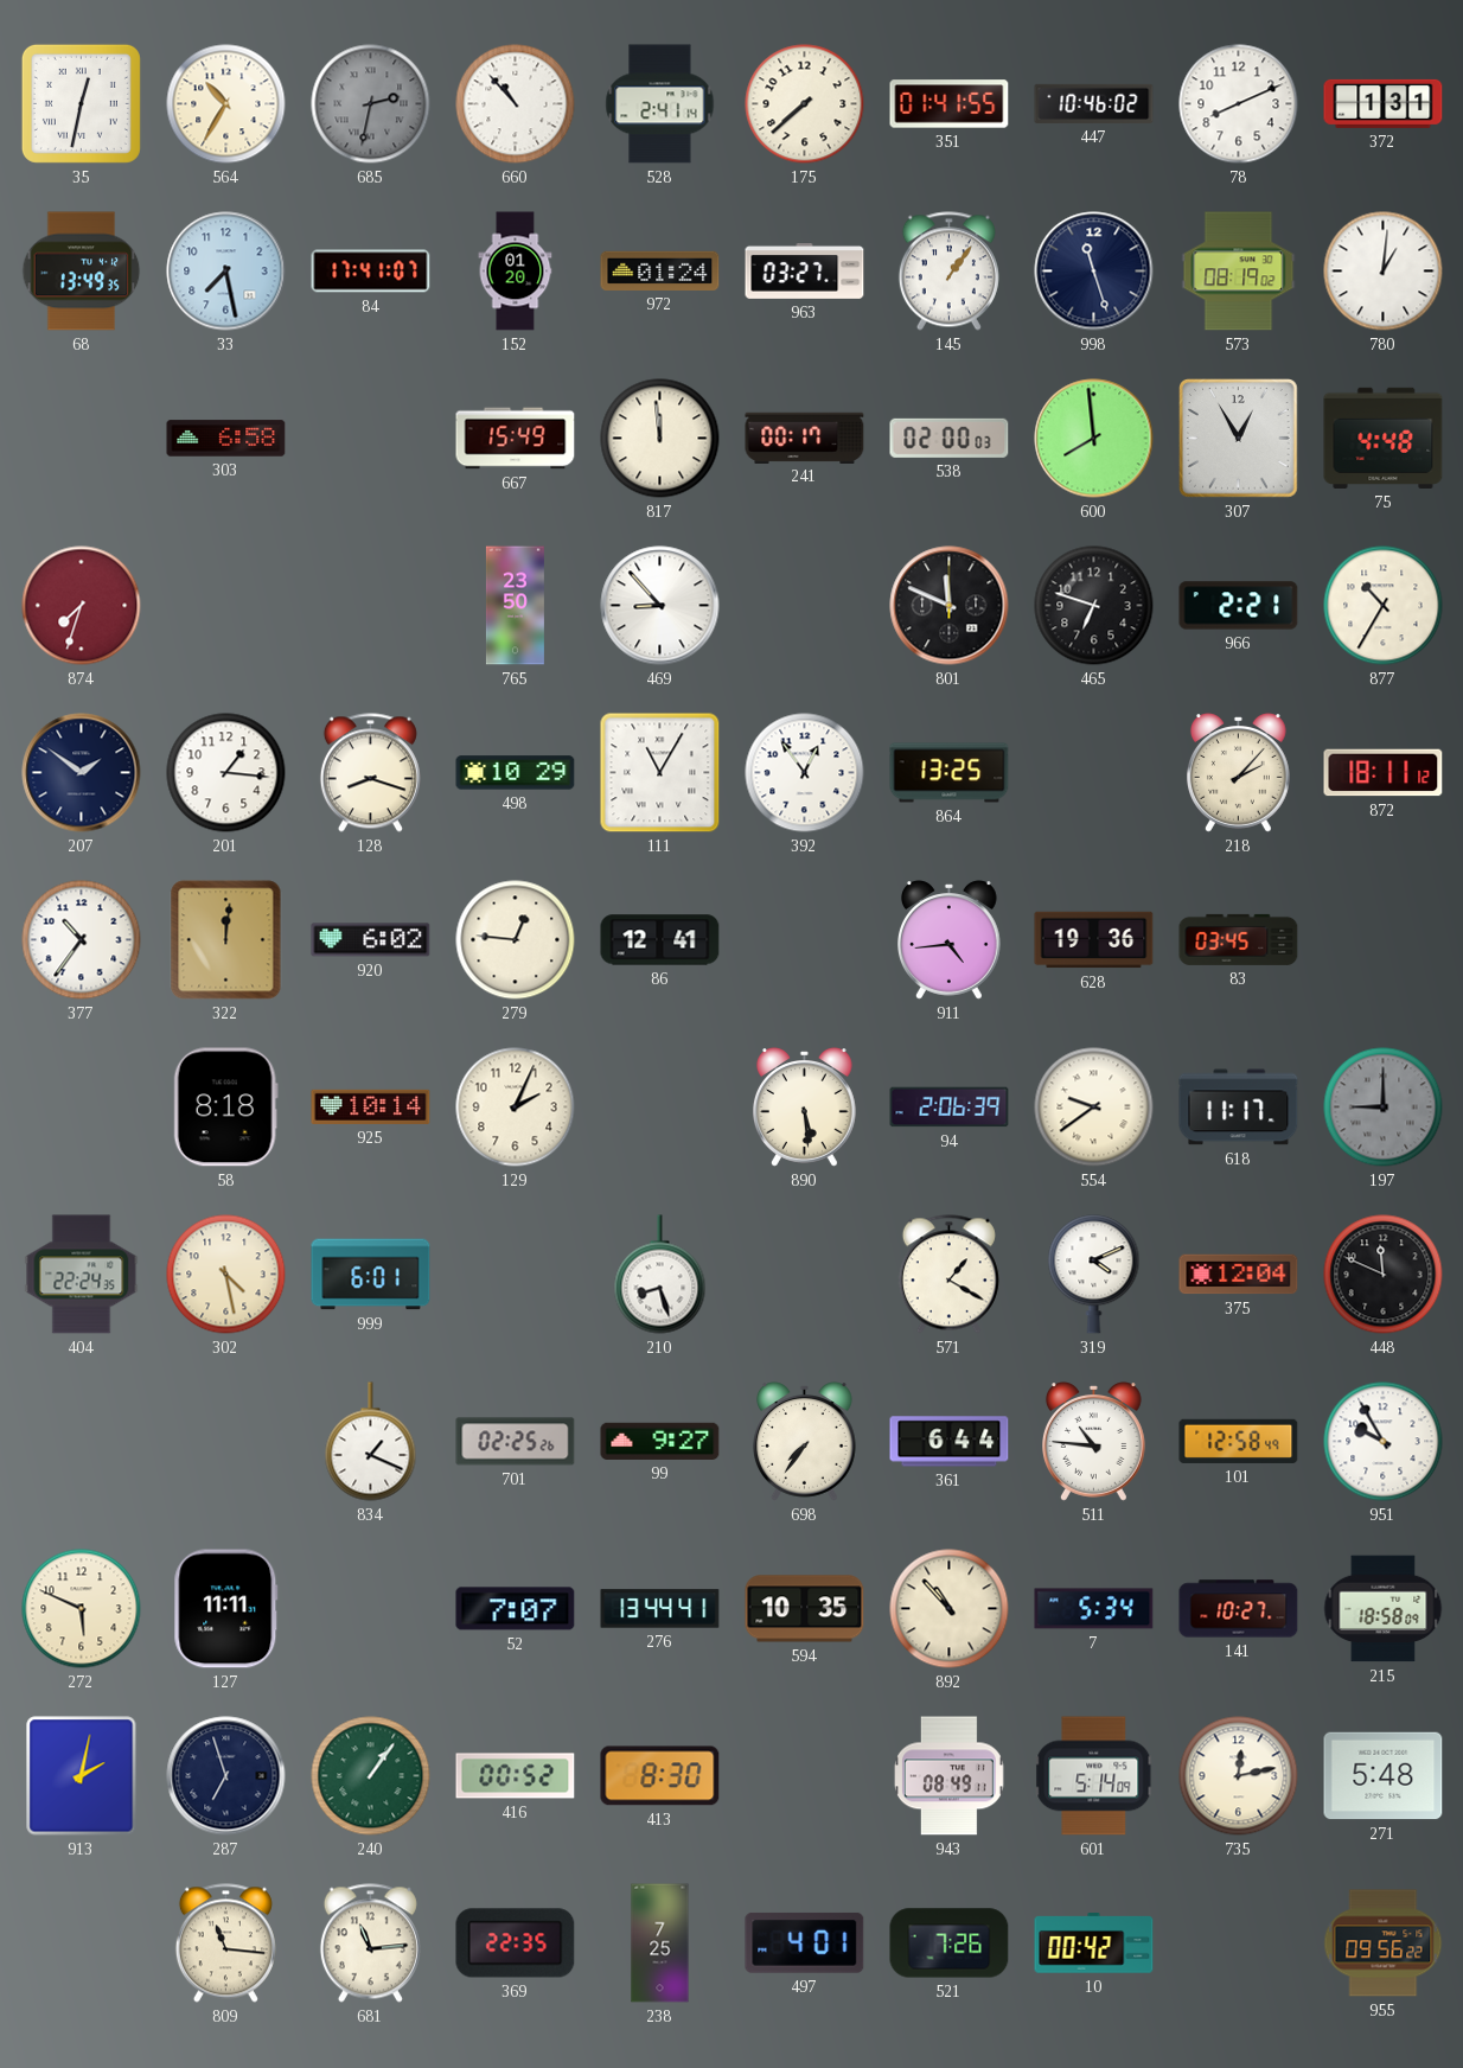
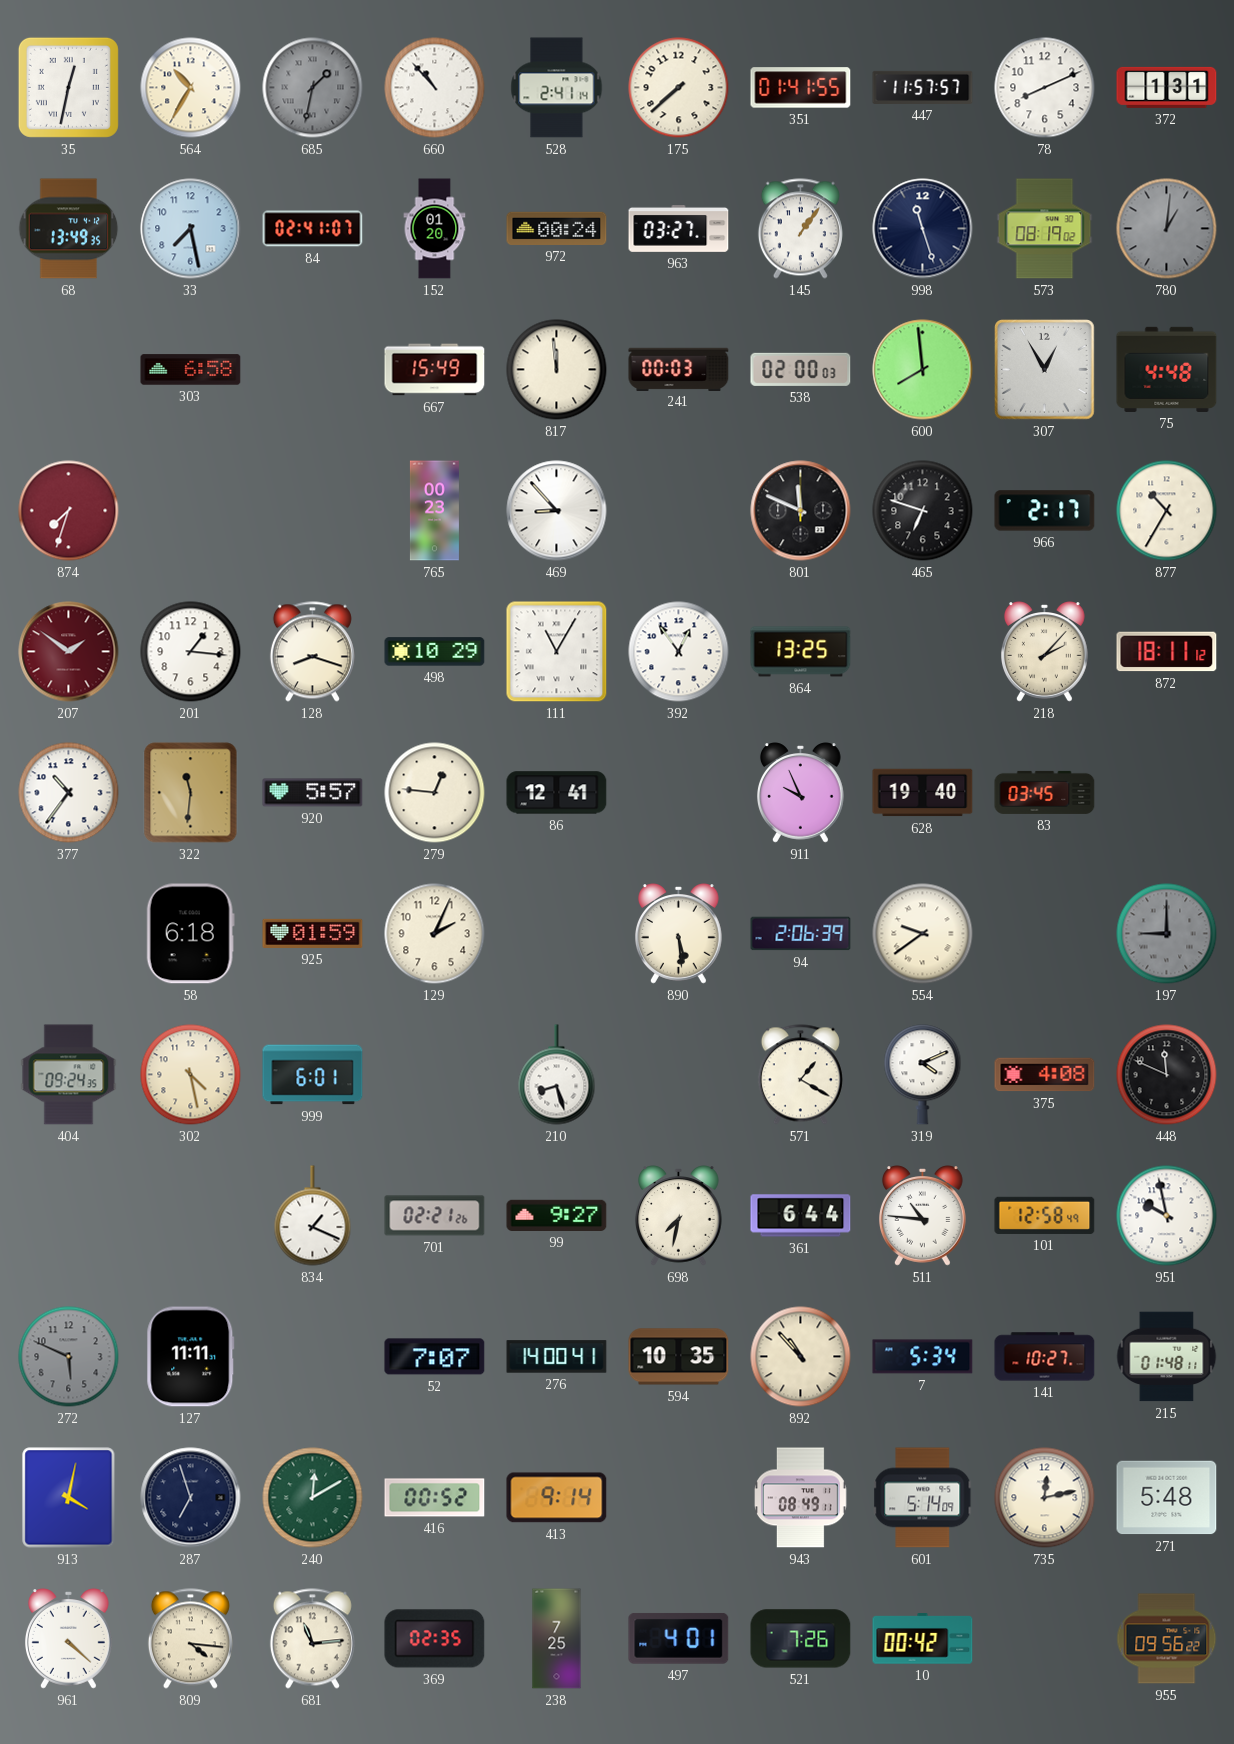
685: 2:32 -> 1:32
447: 10:46 -> 11:57
84: 17:41 -> 02:41
972: 01:24 -> 00:24
780 dial: white -> grey
241: 00:17 -> 00:03
765: 23:50 -> 00:23
966: 2:21 -> 2:17
207 dial: navy -> burgundy
322: 12:01 -> 11:31
920: 6:02 -> 5:57
911: 4:44 -> 9:56
628: 19:36 -> 19:40
58: 8:18 -> 6:18
925: 10:14 -> 01:59
618: 11:17 -> none
404: 22:24 -> 09:24
375: 12:04 -> 4:08
701: 02:25 -> 02:21
698: 7:36 -> 7:32
951: 9:55 -> 9:58
272 dial: cream -> grey
276: 13:44 -> 14:00
215: 18:58 -> 01:48
913: 2:02 -> 4:02
240: 1:06 -> 12:10
413: 8:30 -> 9:14
961: none -> 4:22
809: 11:16 -> 4:16
369: 22:35 -> 02:35
